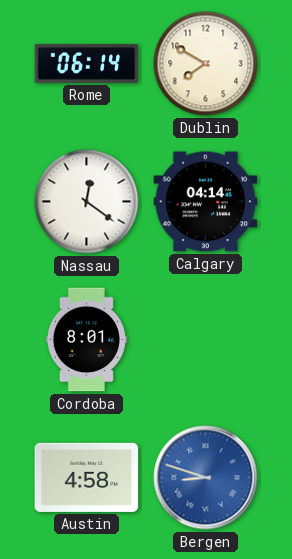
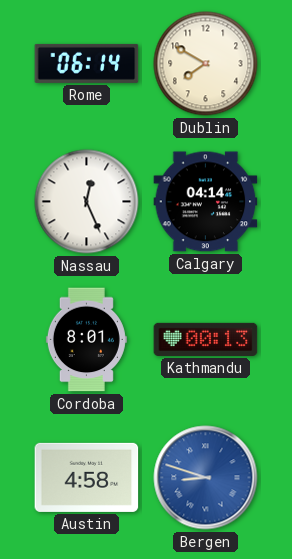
Nassau: 12:21 -> 12:26
Kathmandu: none -> 00:13
